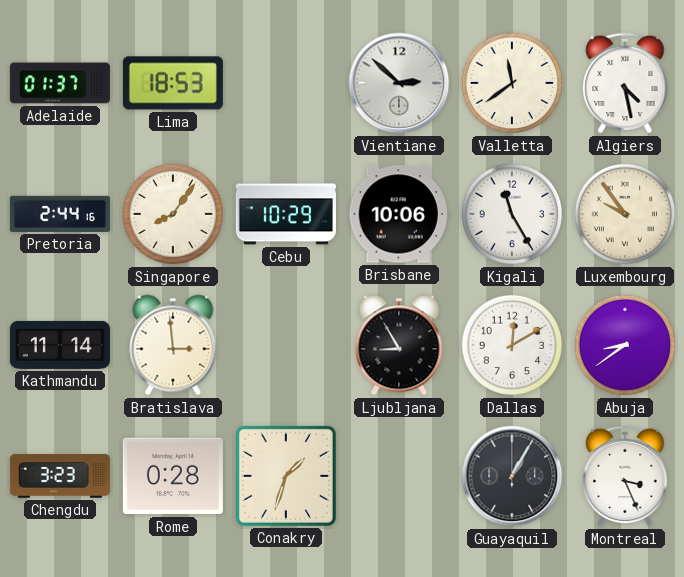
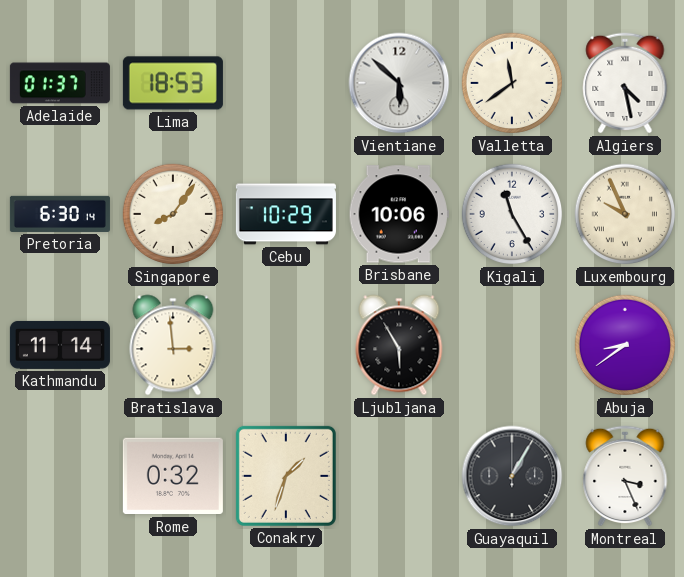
Vientiane: 2:52 -> 5:52
Pretoria: 2:44 -> 6:30
Luxembourg: 9:54 -> 9:56
Ljubljana: 8:55 -> 5:55
Dallas: 12:10 -> none
Chengdu: 3:23 -> none
Rome: 0:28 -> 0:32
